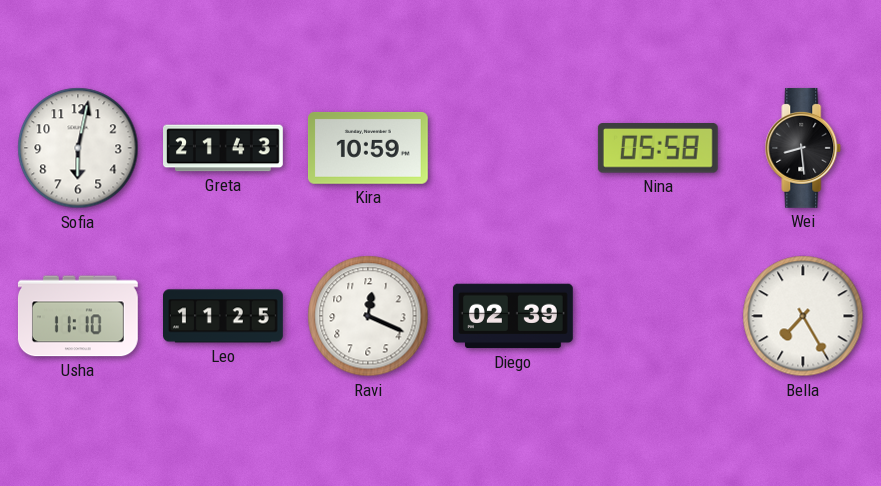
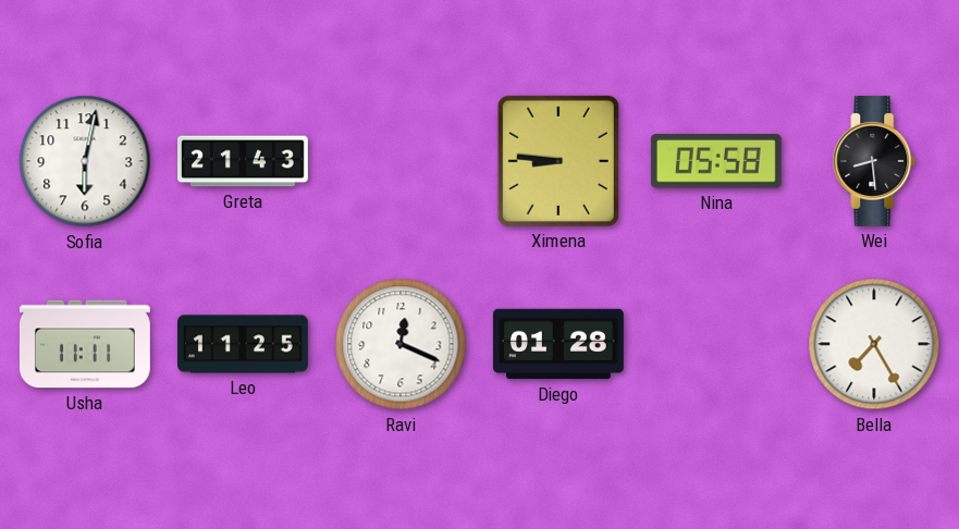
Kira: 10:59 -> none
Ximena: none -> 8:46
Usha: 11:10 -> 11:11
Diego: 02:39 -> 01:28
